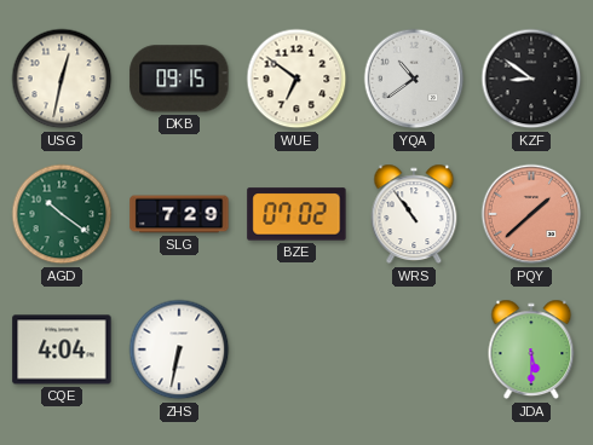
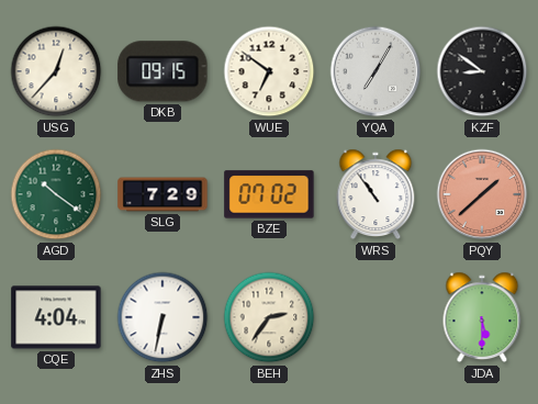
USG: 12:32 -> 12:37
YQA: 10:39 -> 7:05
BEH: none -> 2:36
